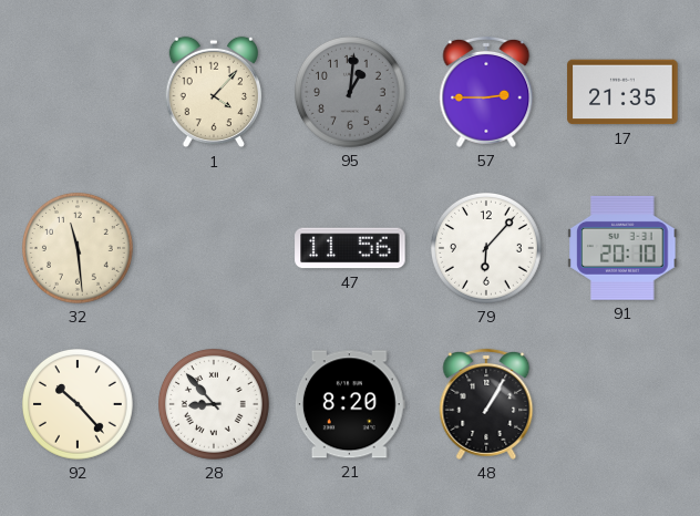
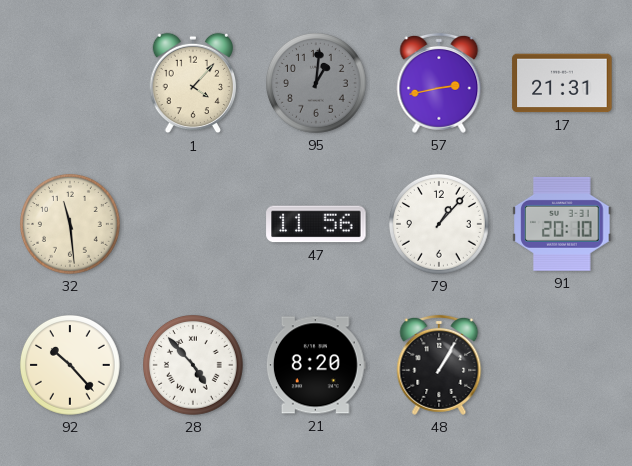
57: 2:45 -> 2:43
17: 21:35 -> 21:31
79: 6:07 -> 1:07
28: 8:53 -> 4:53
